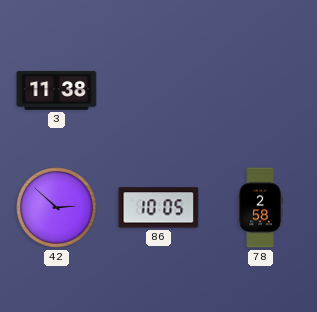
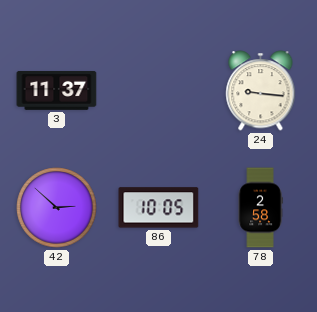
3: 11:38 -> 11:37
24: none -> 9:16
